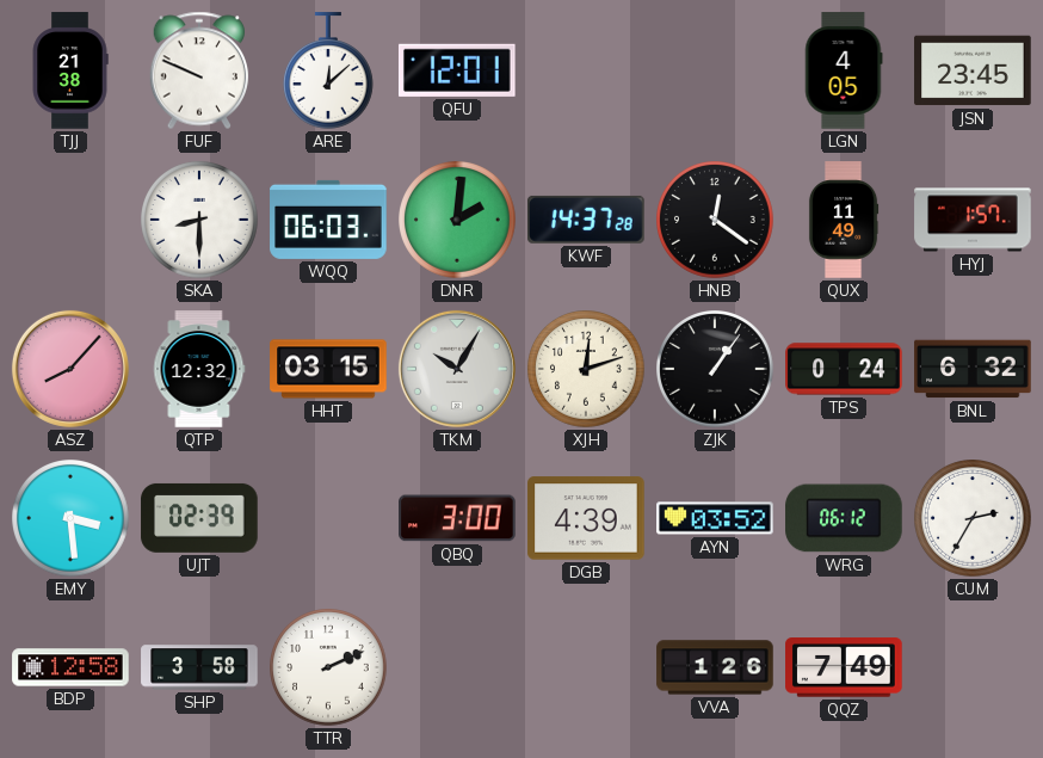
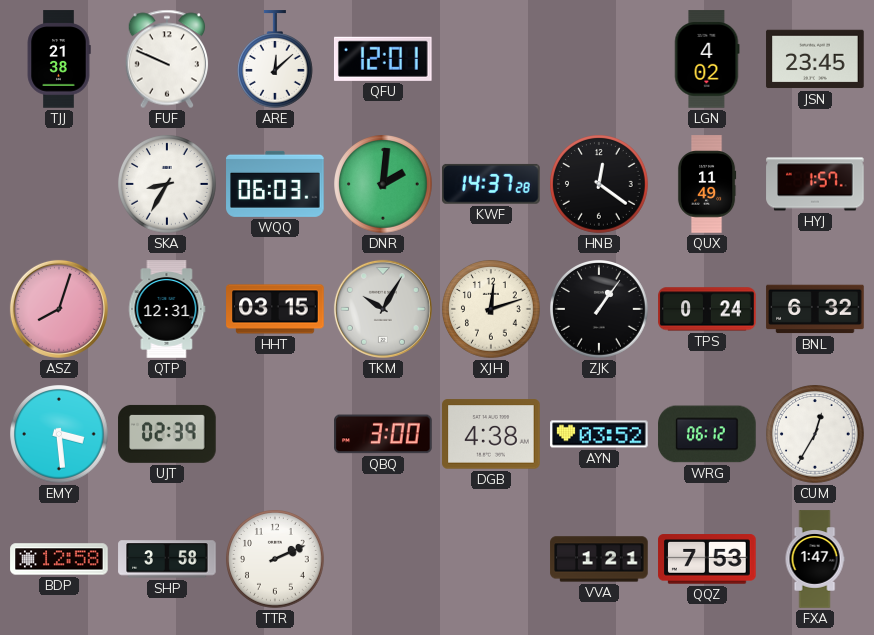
LGN: 4:05 -> 4:02
SKA: 8:30 -> 8:35
ASZ: 8:07 -> 8:03
QTP: 12:32 -> 12:31
DGB: 4:39 -> 4:38
CUM: 2:35 -> 12:35
VVA: 1:26 -> 1:21
QQZ: 7:49 -> 7:53
FXA: none -> 1:47
